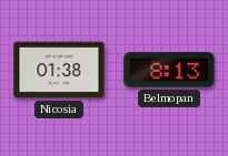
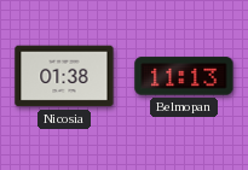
Belmopan: 8:13 -> 11:13
